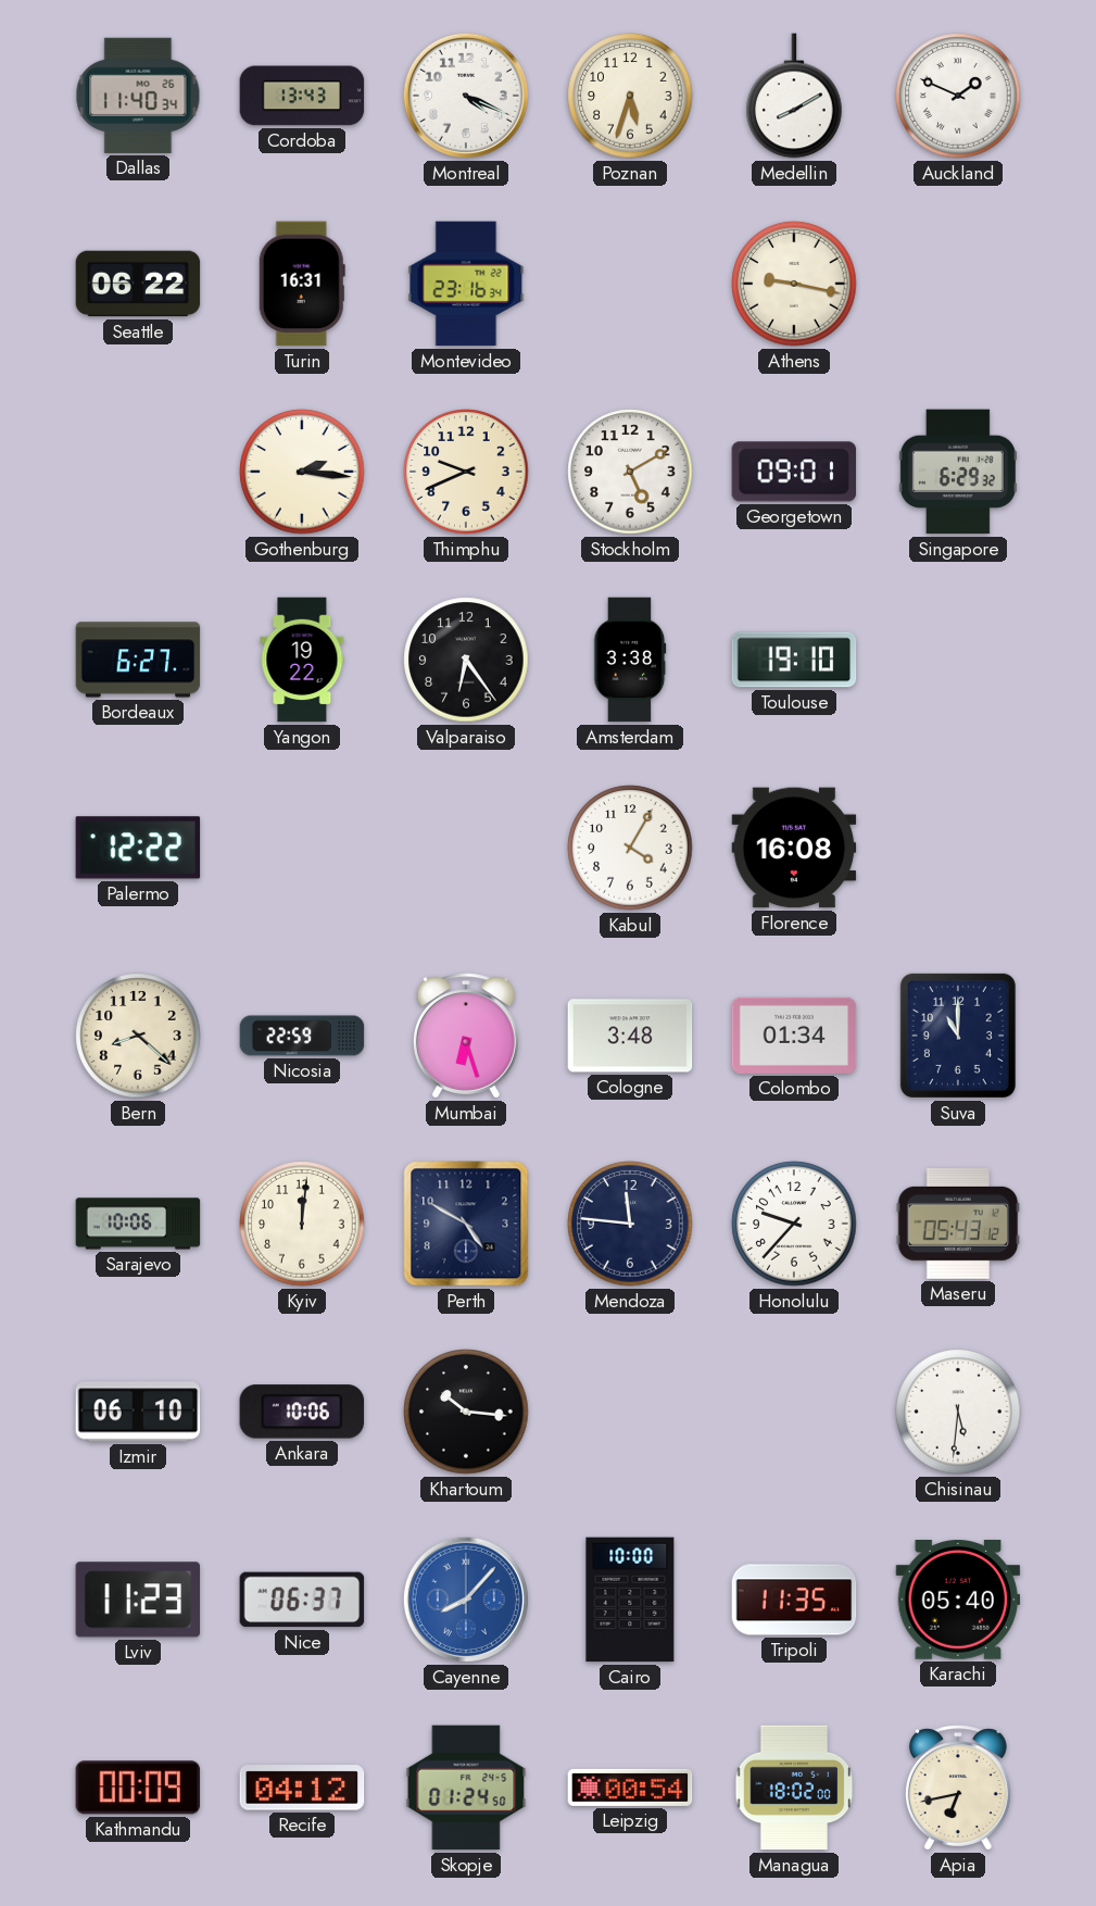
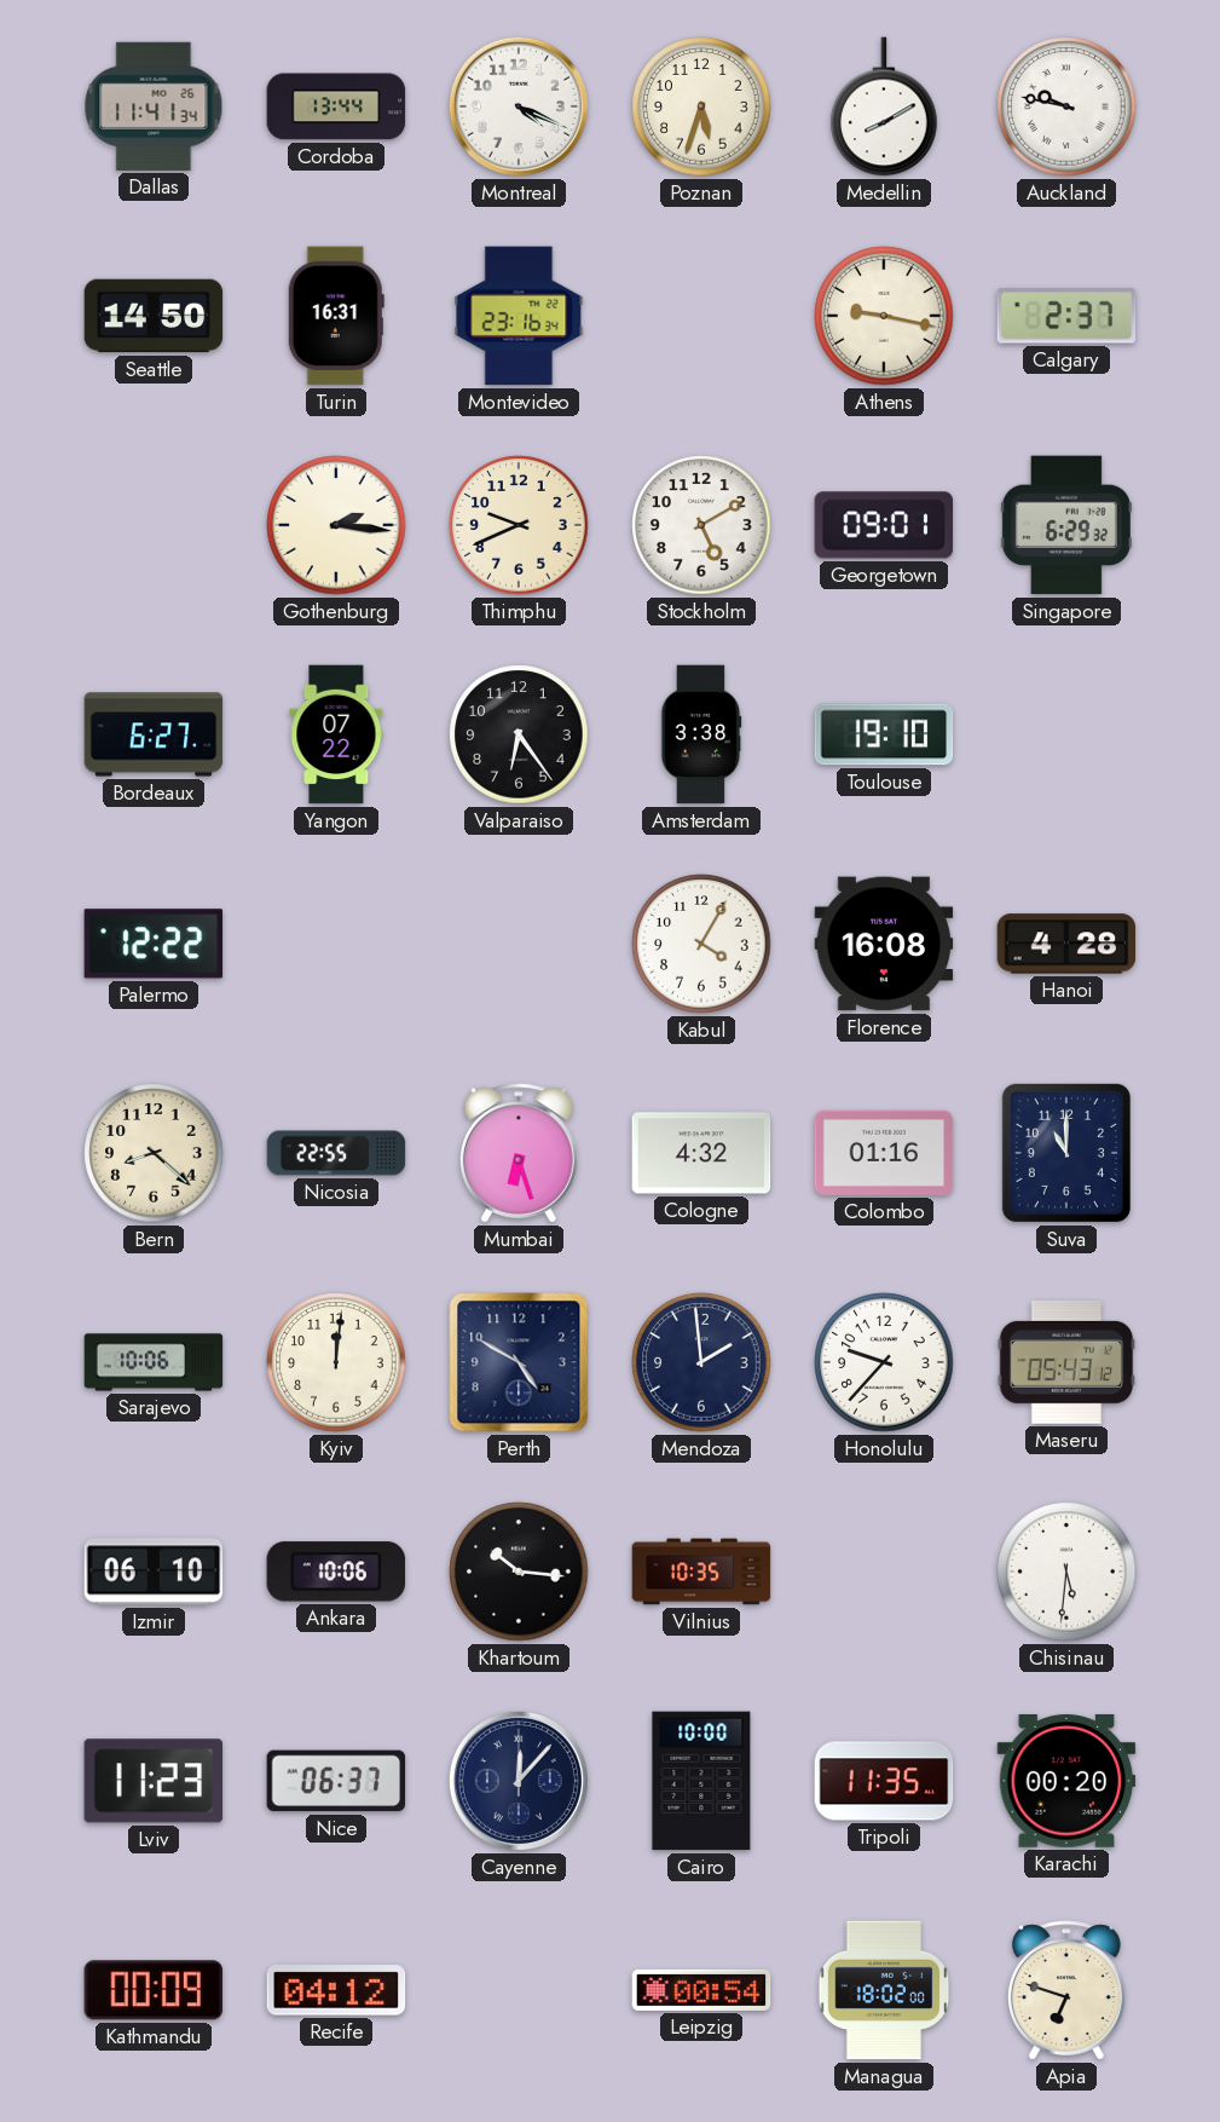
Dallas: 11:40 -> 11:41
Cordoba: 13:43 -> 13:44
Auckland: 1:49 -> 9:47
Seattle: 06:22 -> 14:50
Calgary: none -> 2:37
Yangon: 19:22 -> 07:22
Hanoi: none -> 4:28
Nicosia: 22:59 -> 22:55
Cologne: 3:48 -> 4:32
Colombo: 01:34 -> 01:16
Mendoza: 11:46 -> 1:59
Vilnius: none -> 10:35
Cayenne: 8:07 -> 12:07
Cayenne dial: blue -> navy
Karachi: 05:40 -> 00:20
Skopje: 01:24 -> none
Apia: 6:43 -> 6:48
